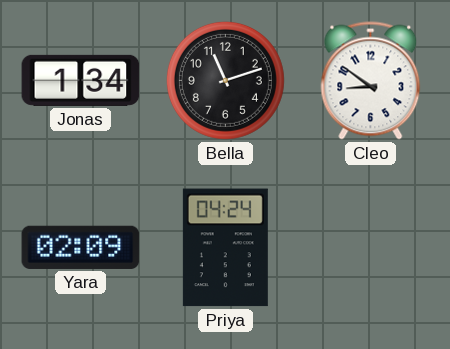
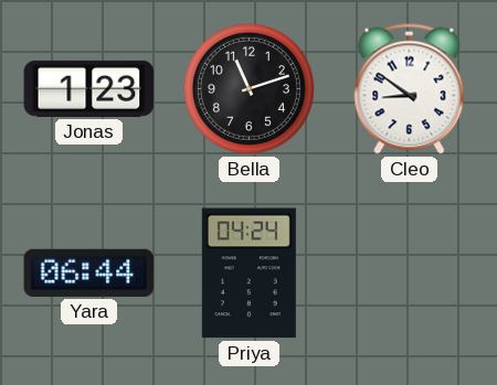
Jonas: 1:34 -> 1:23
Yara: 02:09 -> 06:44
